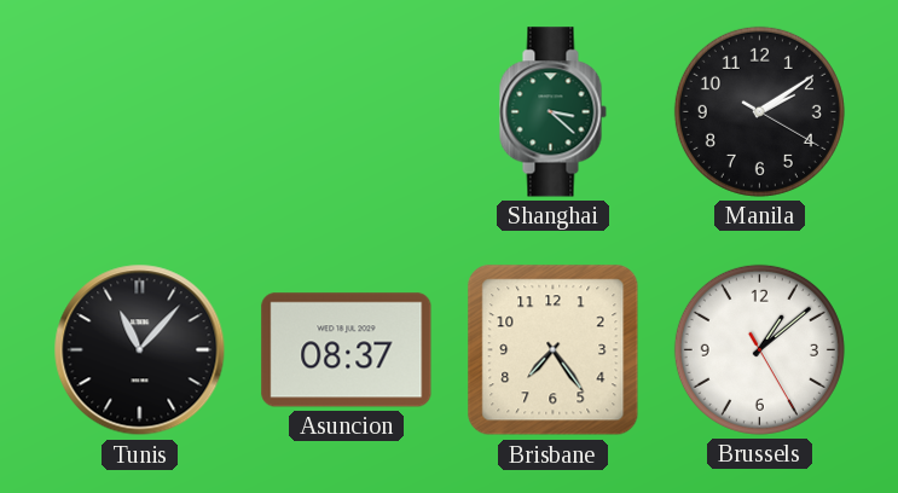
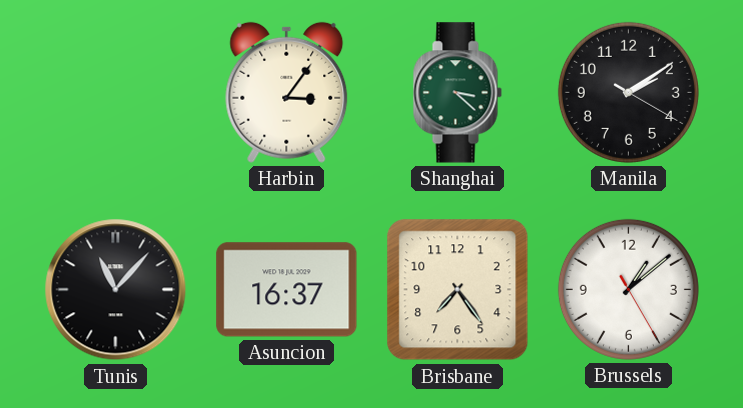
Harbin: none -> 3:06
Asuncion: 08:37 -> 16:37
